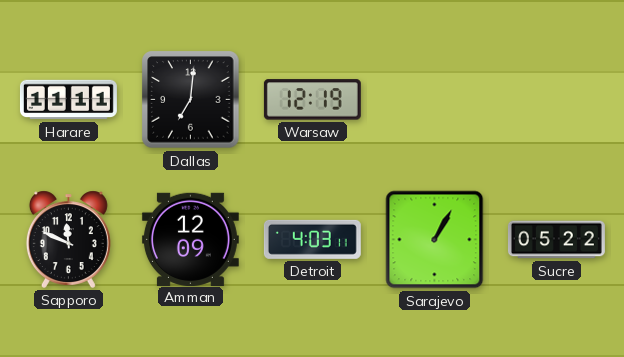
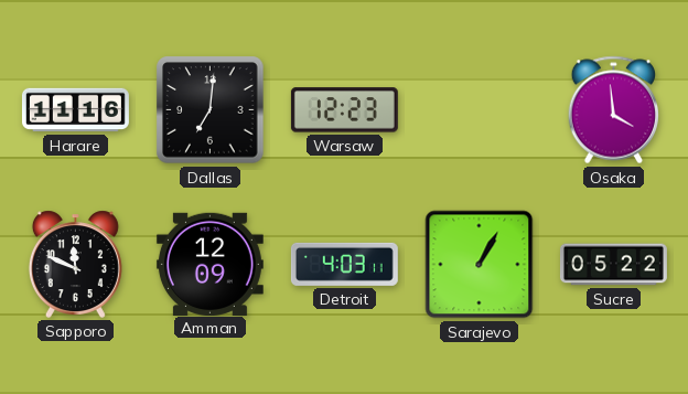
Harare: 11:11 -> 11:16
Warsaw: 12:19 -> 12:23
Osaka: none -> 3:59
